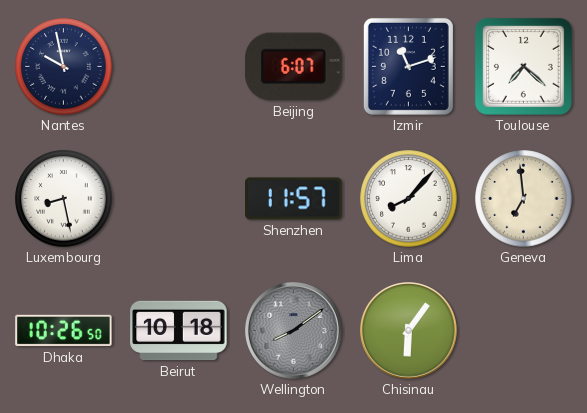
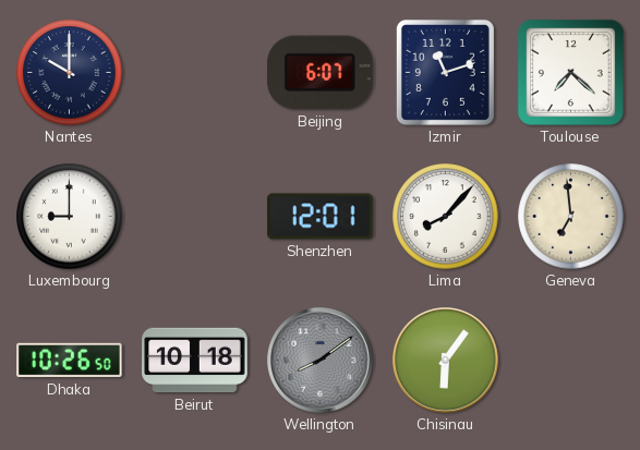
Nantes: 9:58 -> 10:00
Luxembourg: 8:28 -> 9:00
Shenzhen: 11:57 -> 12:01
